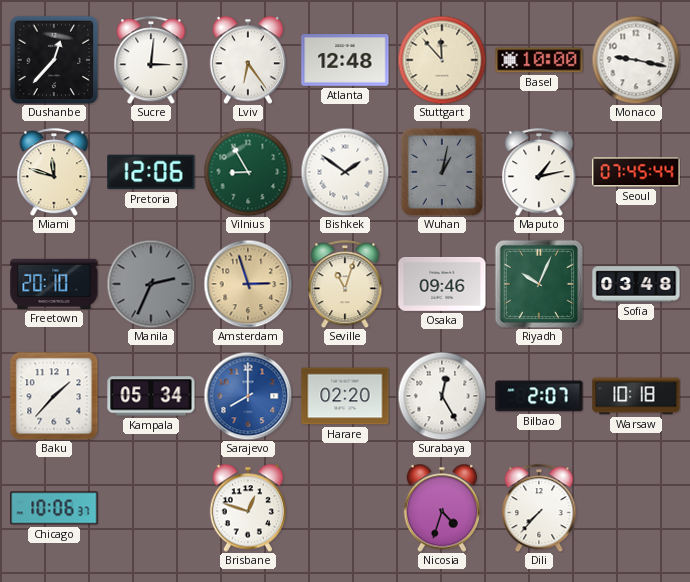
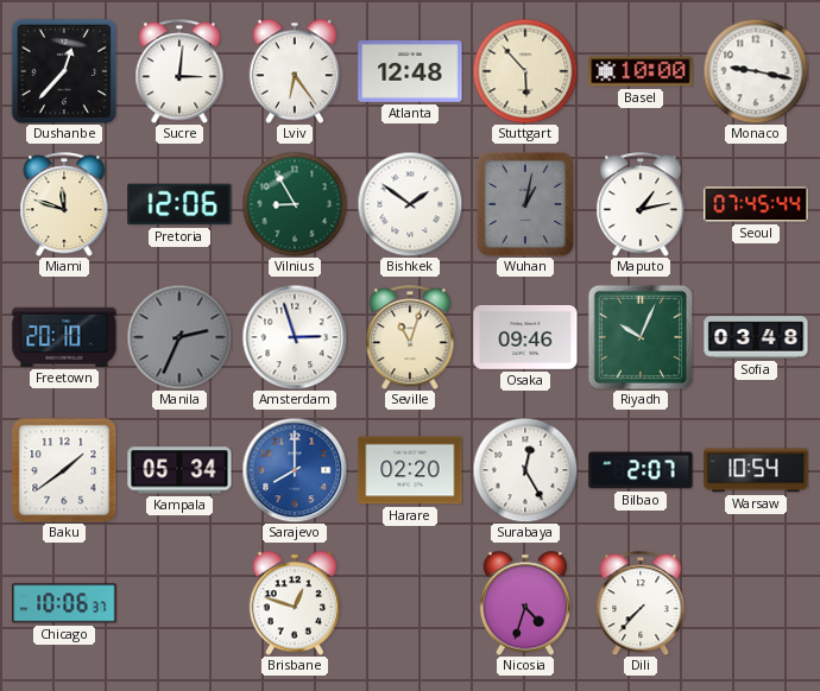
Stuttgart: 11:53 -> 5:53
Amsterdam dial: champagne -> white
Baku: 1:37 -> 1:39
Warsaw: 10:18 -> 10:54
